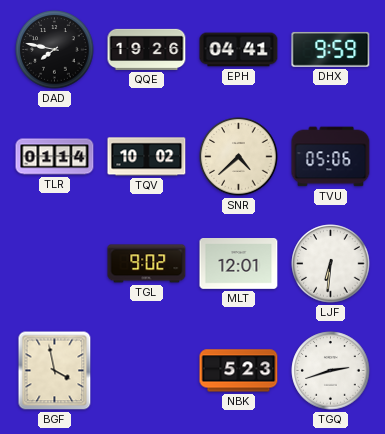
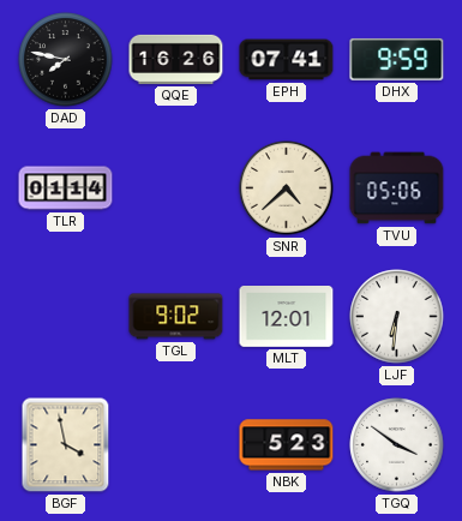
QQE: 19:26 -> 16:26
EPH: 04:41 -> 07:41
TQV: 10:02 -> none
TGQ: 2:42 -> 3:51
